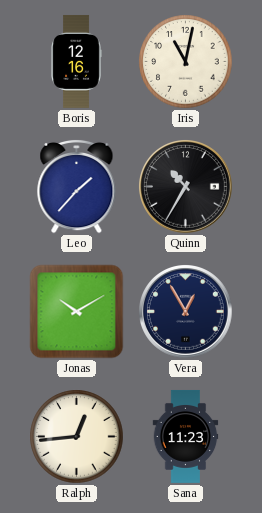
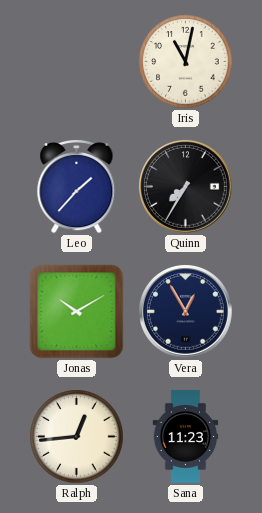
Boris: 12:16 -> none
Quinn: 10:35 -> 7:35
